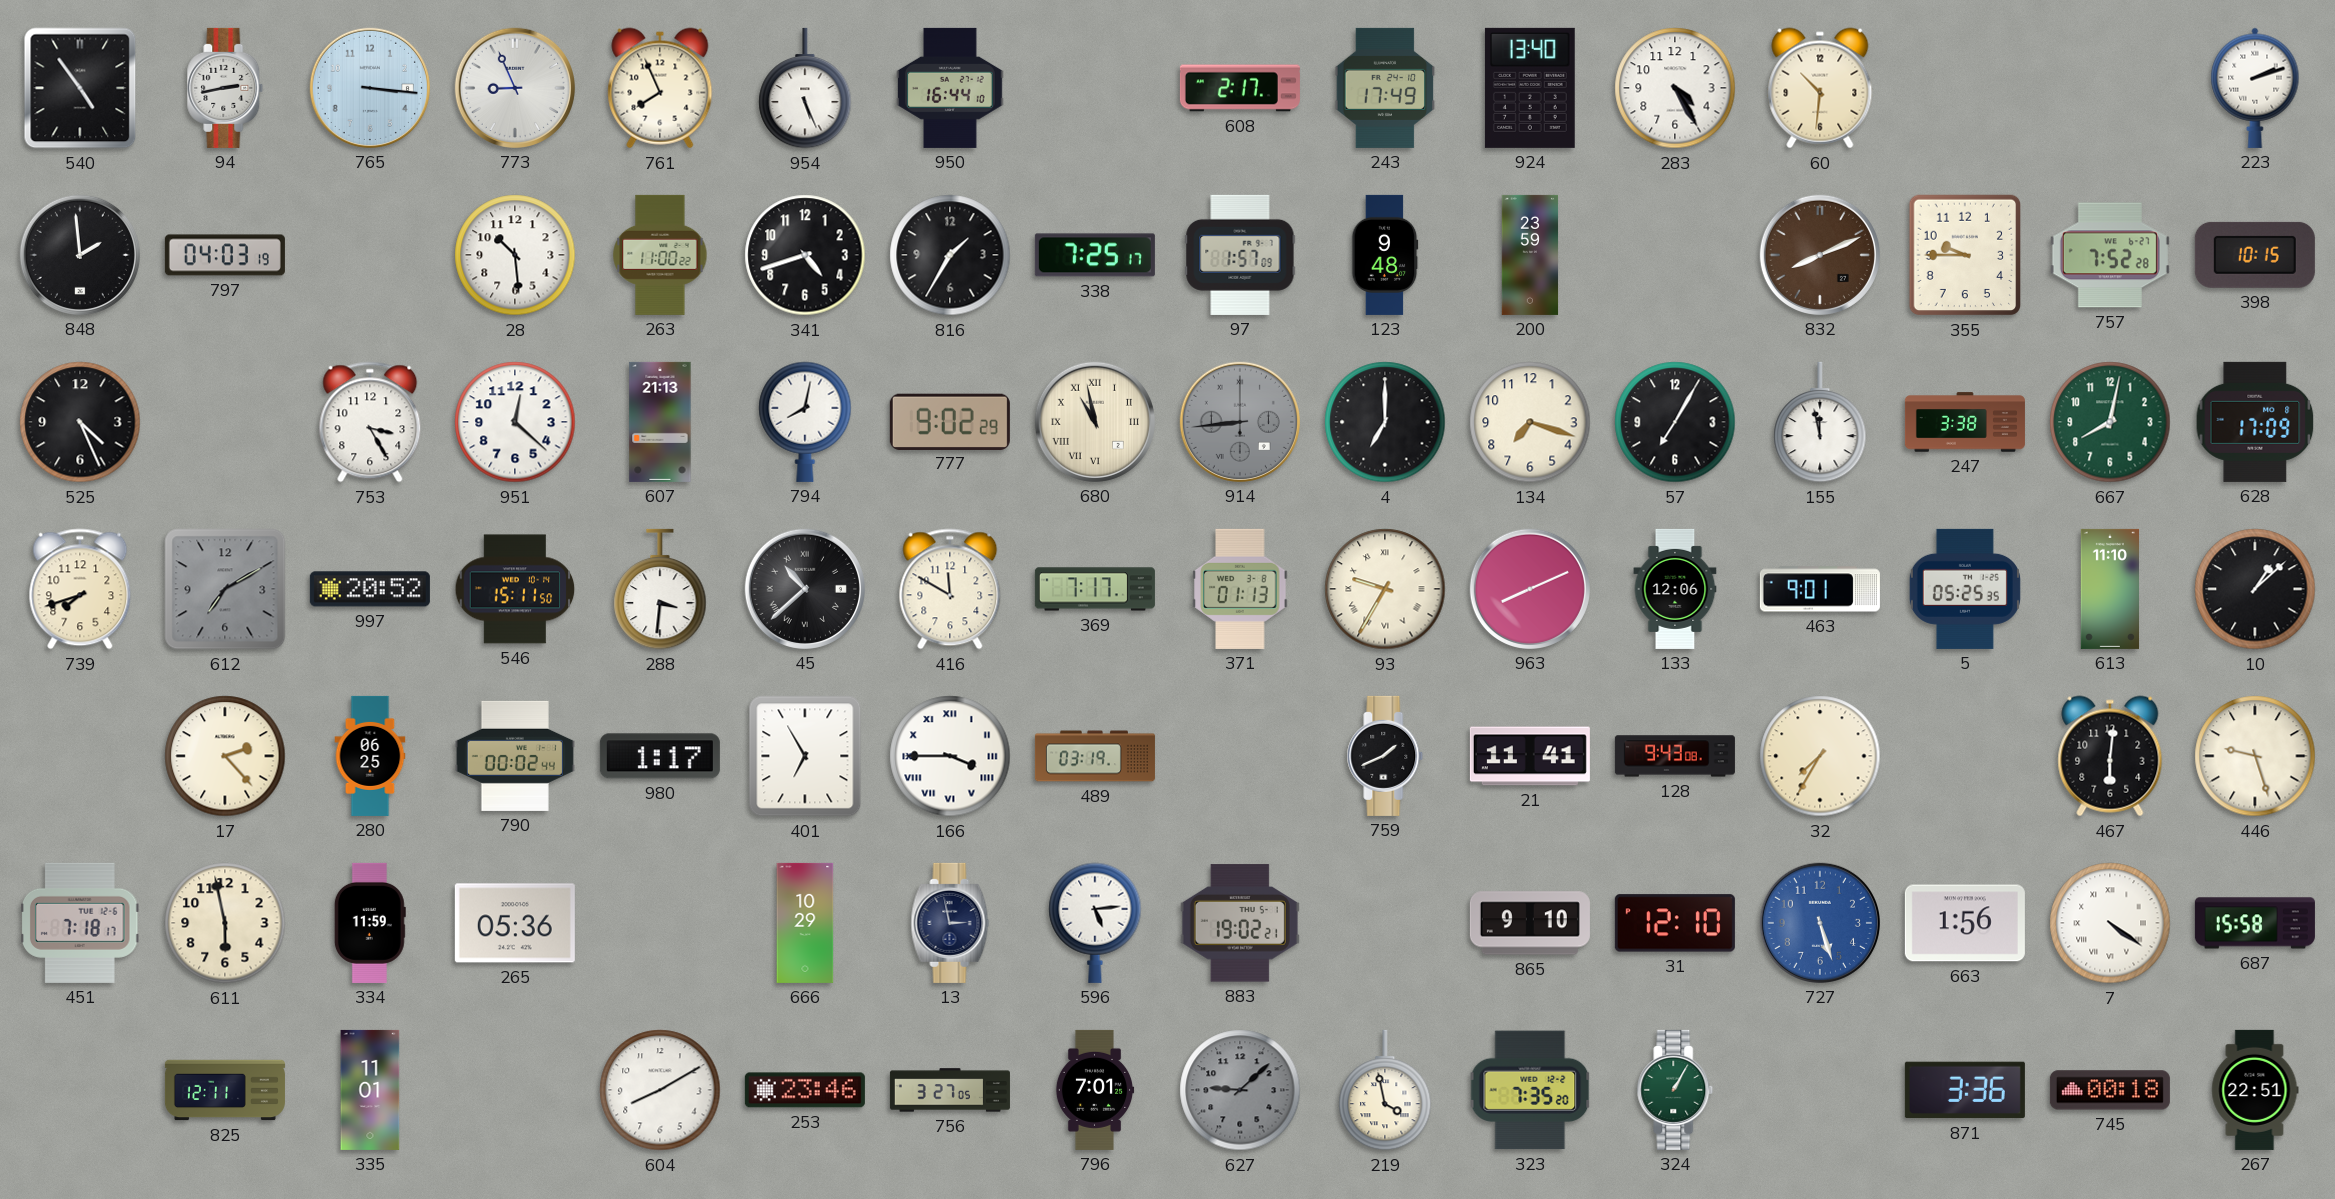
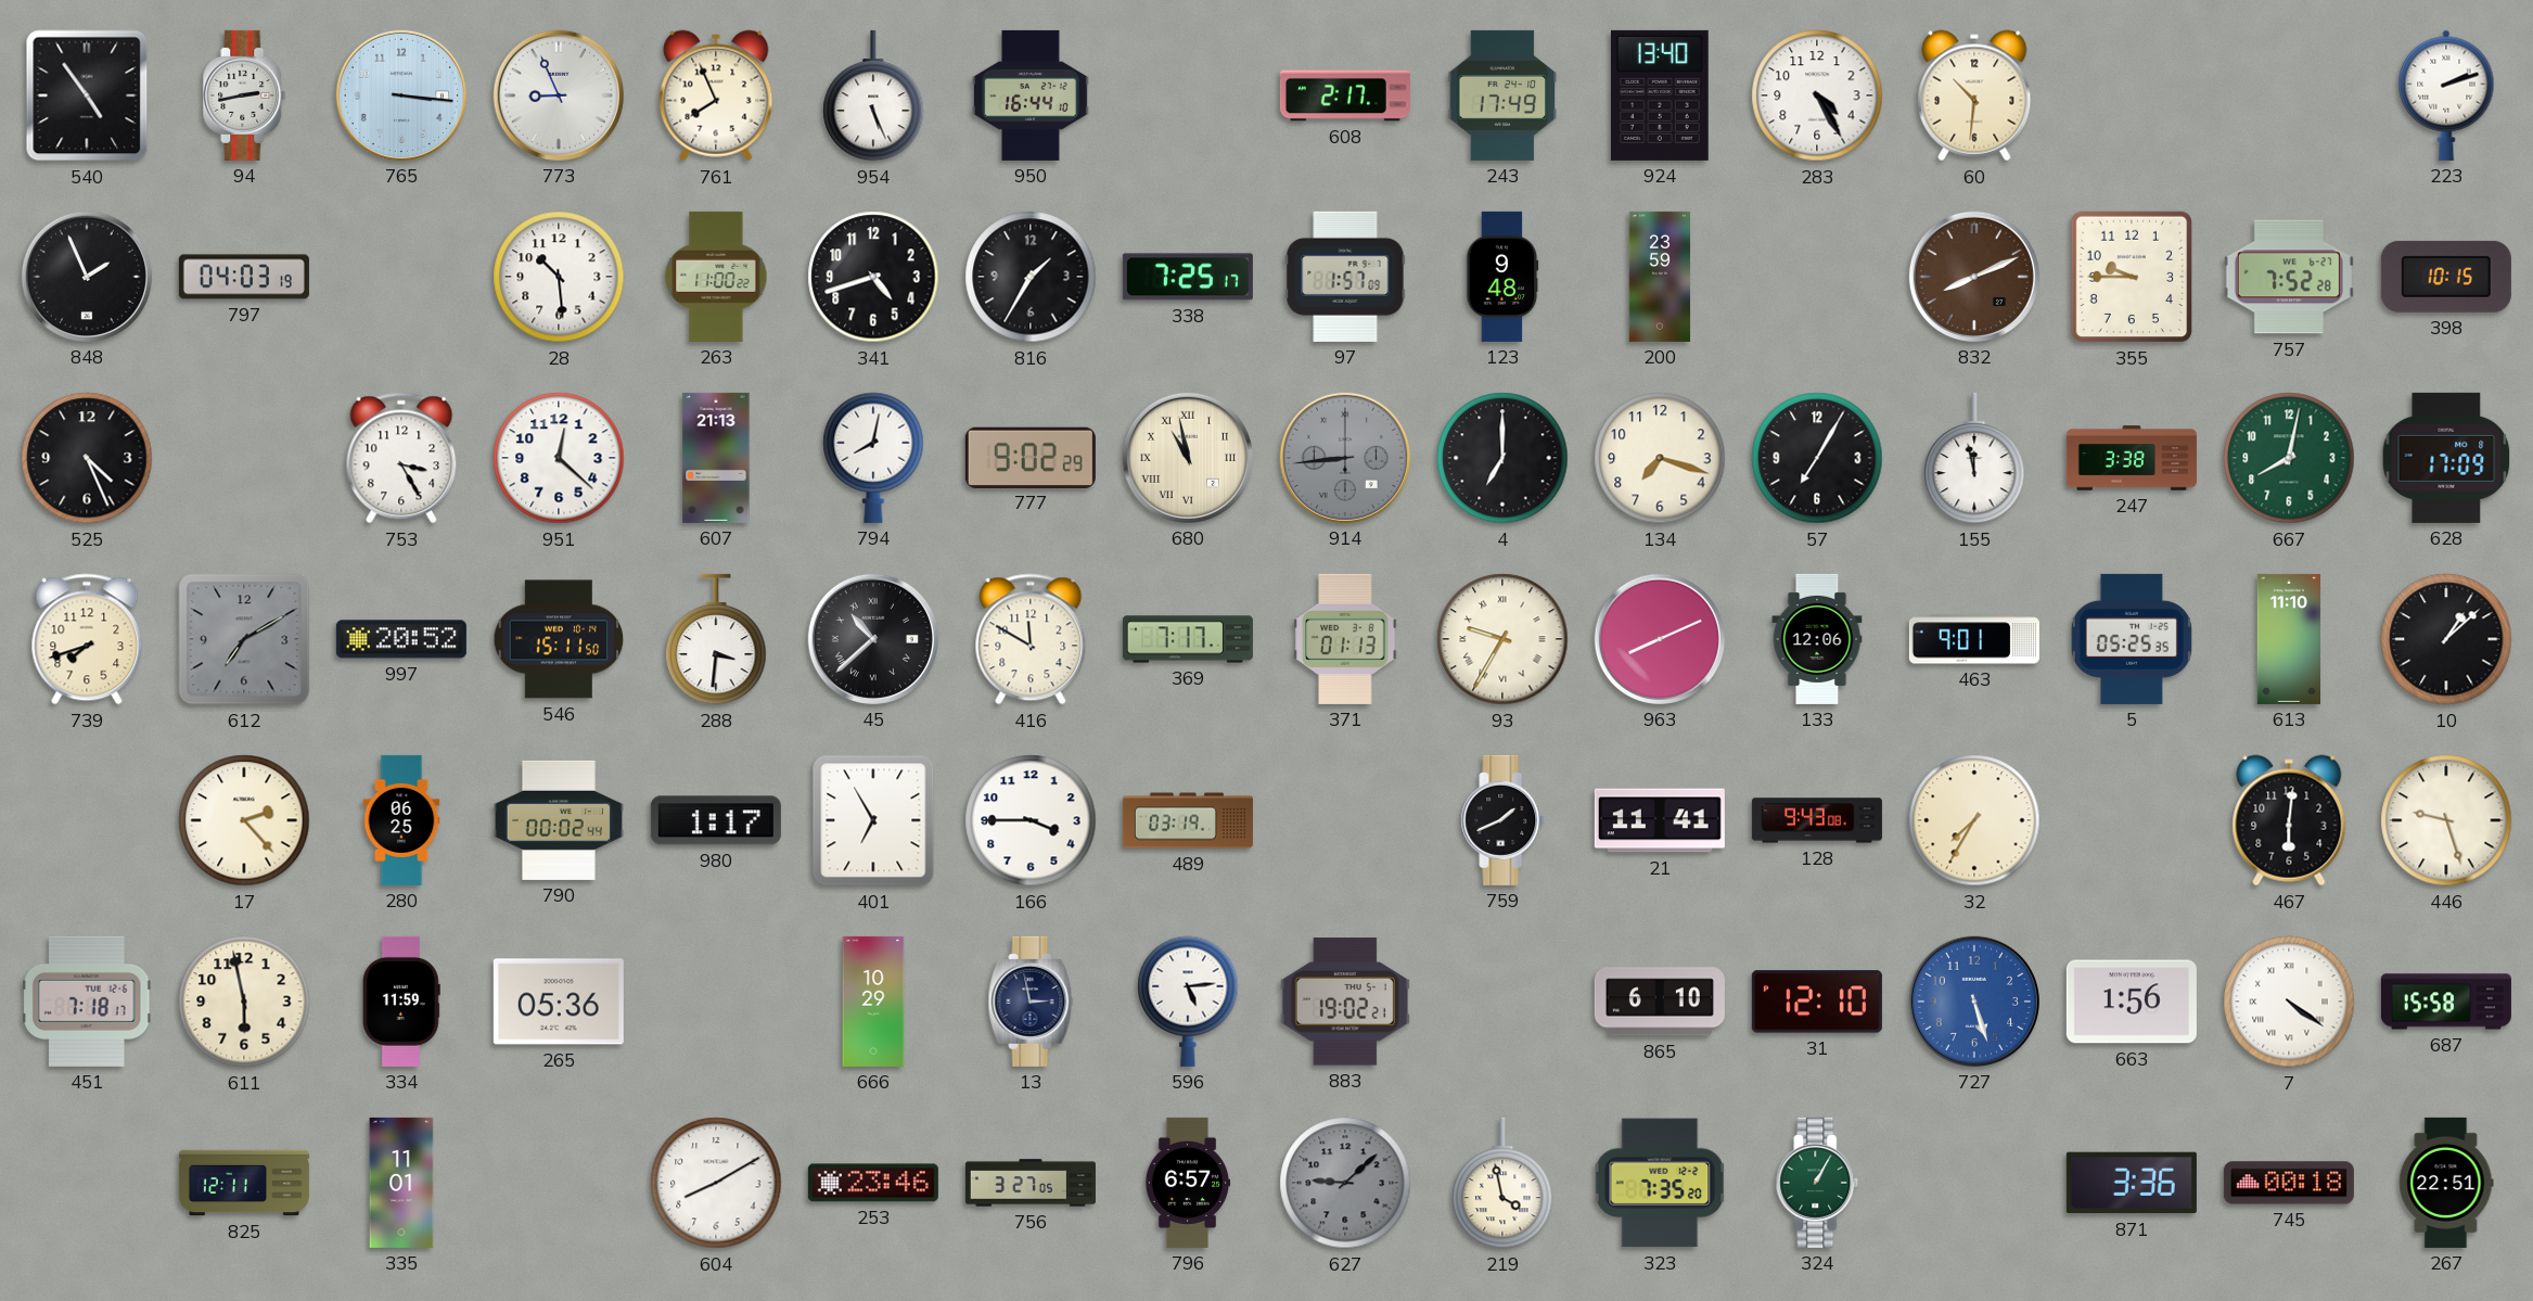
848: 1:59 -> 1:56
166 numerals: Roman -> Arabic
865: 9:10 -> 6:10
796: 7:01 -> 6:57
